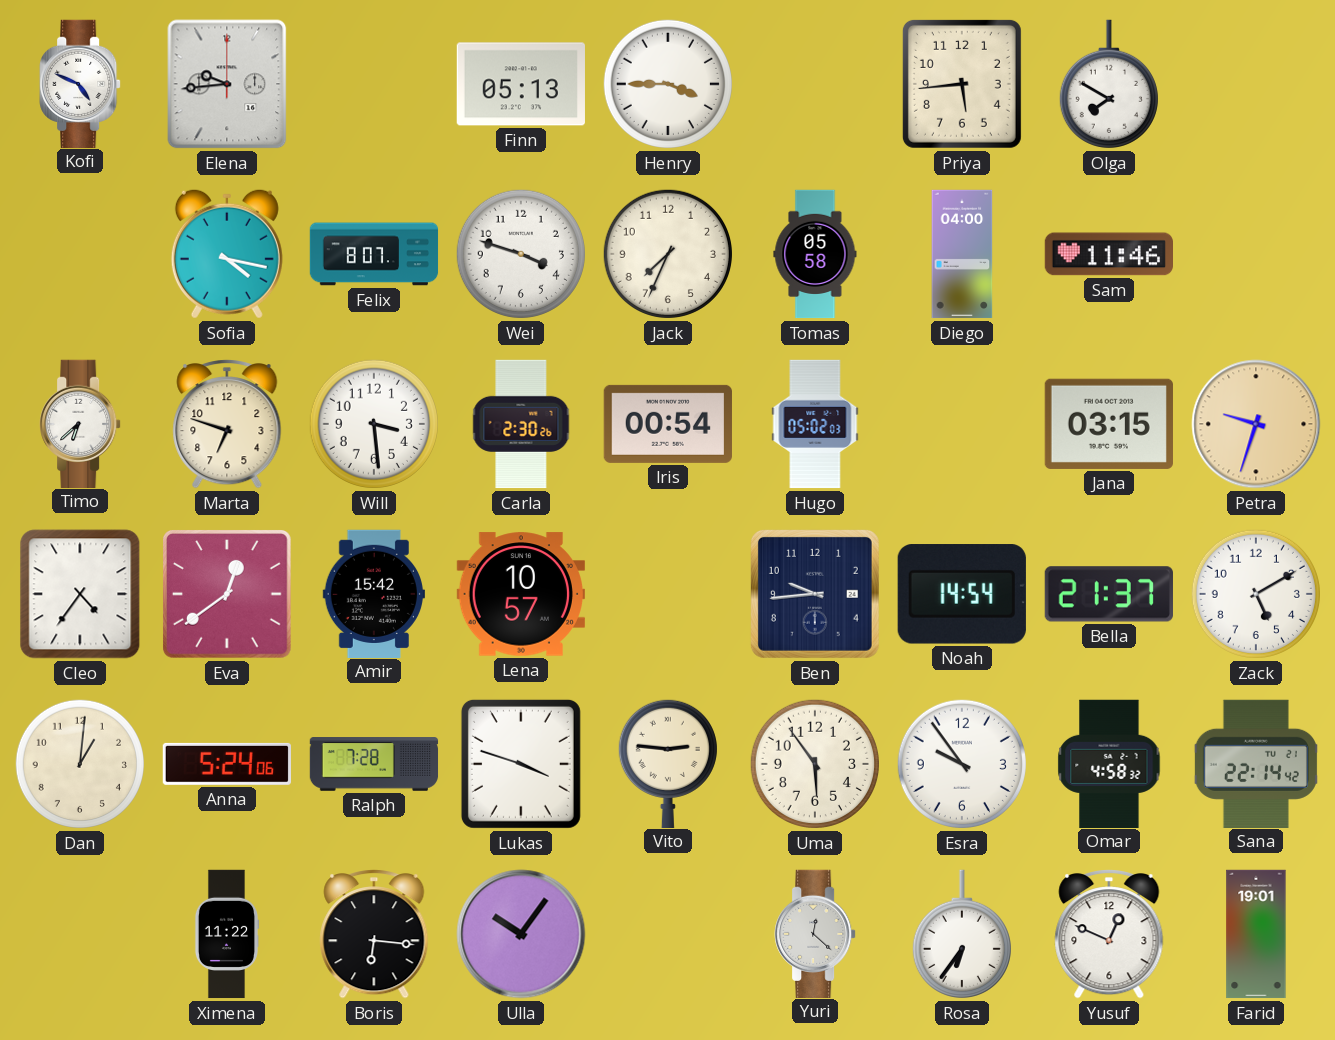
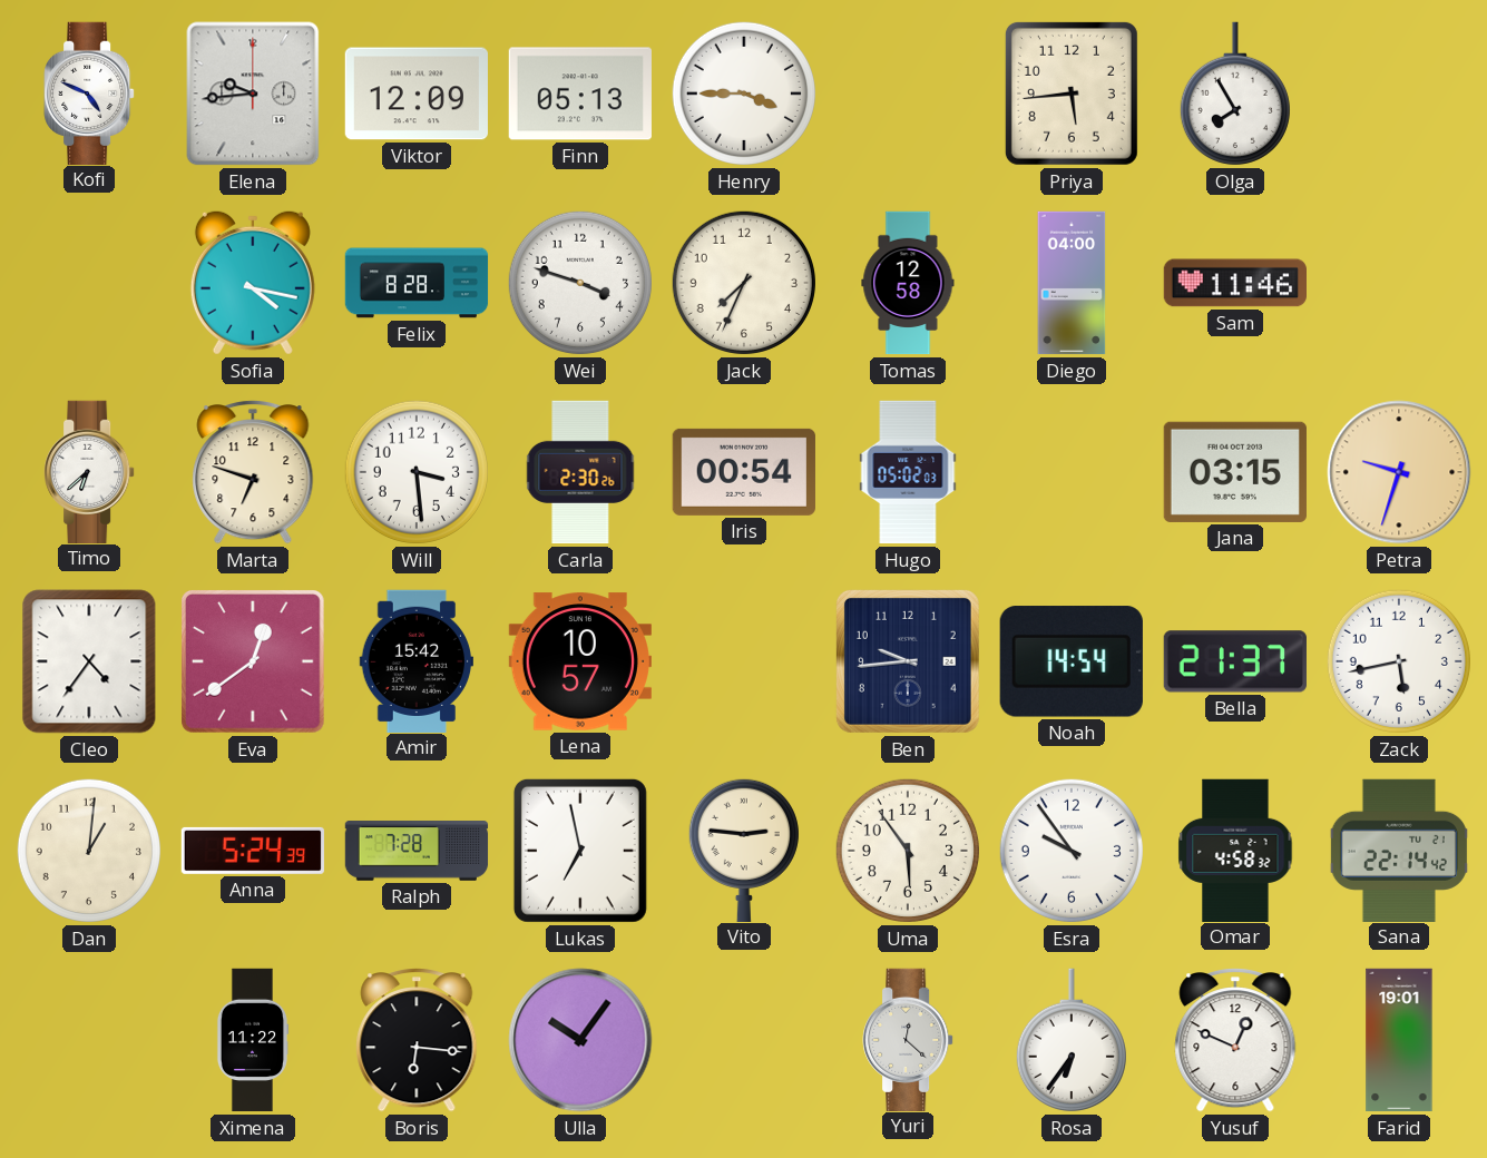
Viktor: none -> 12:09
Olga: 7:50 -> 7:55
Felix: 8:07 -> 8:28
Tomas: 05:58 -> 12:58
Zack: 5:10 -> 5:43
Anna: 5:24:06 -> 5:24:39
Lukas: 3:48 -> 6:58
